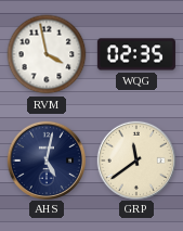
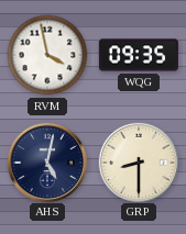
WQG: 02:35 -> 09:35
GRP: 11:39 -> 8:30
